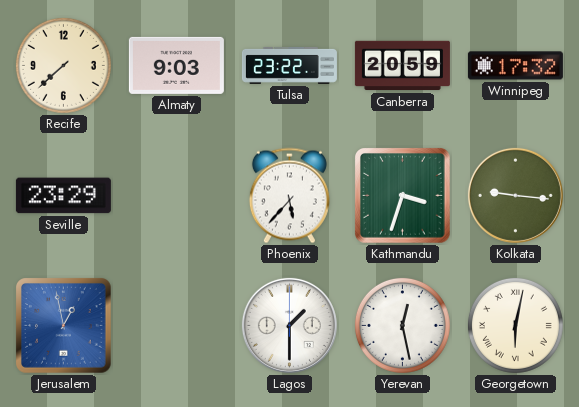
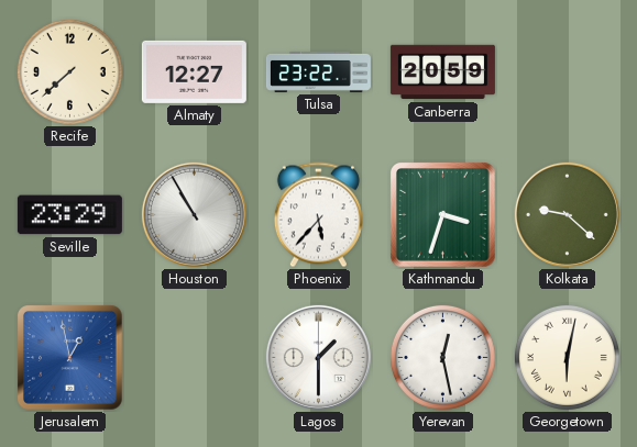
Almaty: 9:03 -> 12:27
Winnipeg: 17:32 -> none
Houston: none -> 10:55
Kolkata: 9:16 -> 9:22
